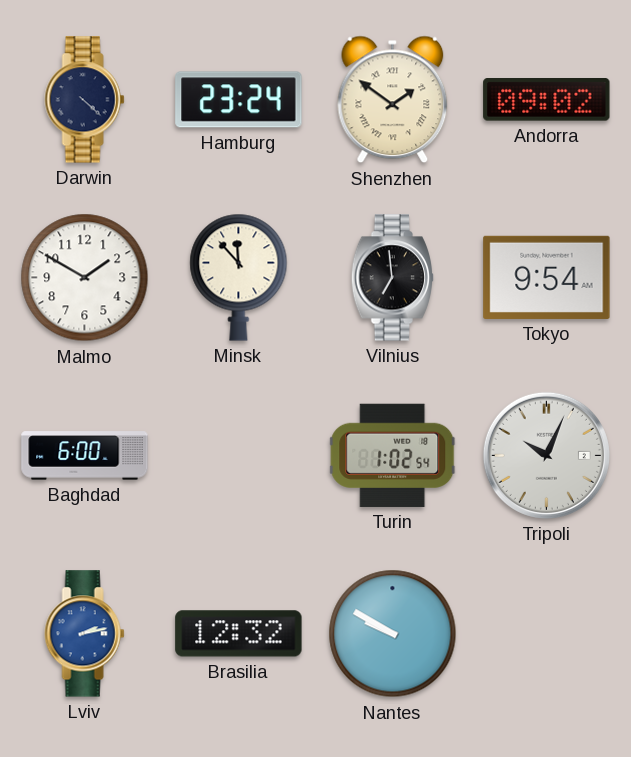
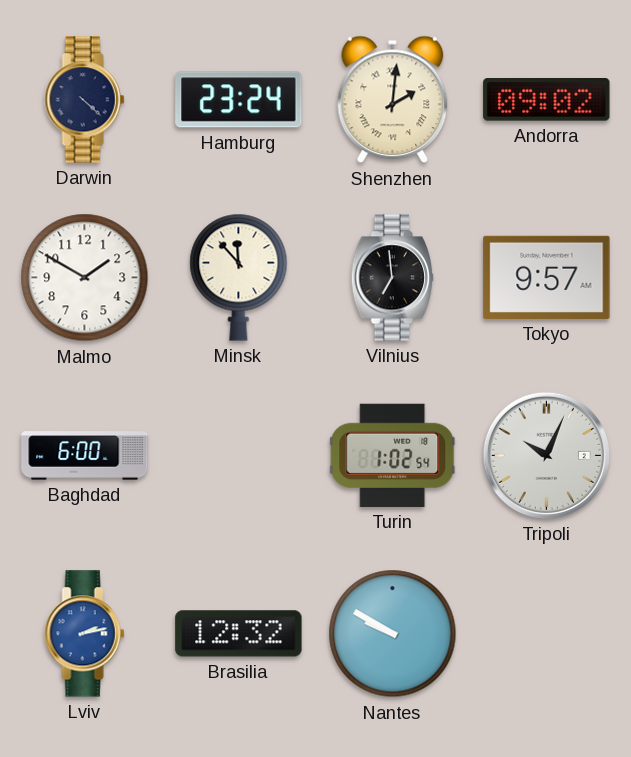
Shenzhen: 1:51 -> 2:01
Tokyo: 9:54 -> 9:57
